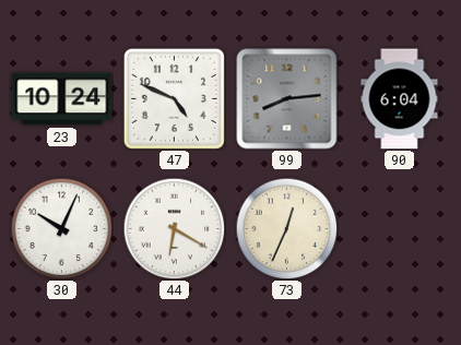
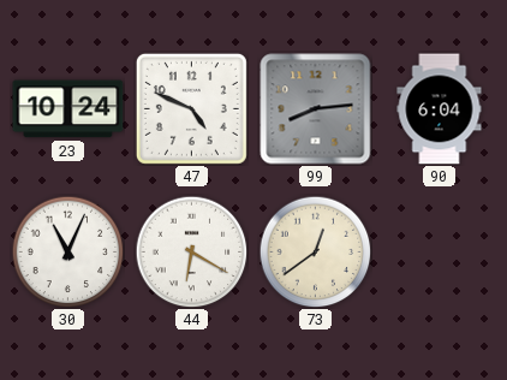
30: 10:04 -> 11:04
73: 12:34 -> 12:39
